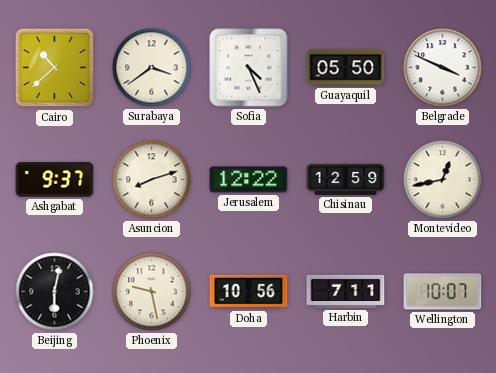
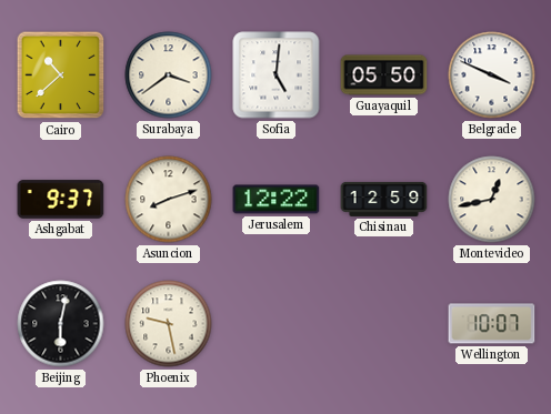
Sofia: 4:26 -> 5:01
Doha: 10:56 -> none
Harbin: 7:11 -> none
